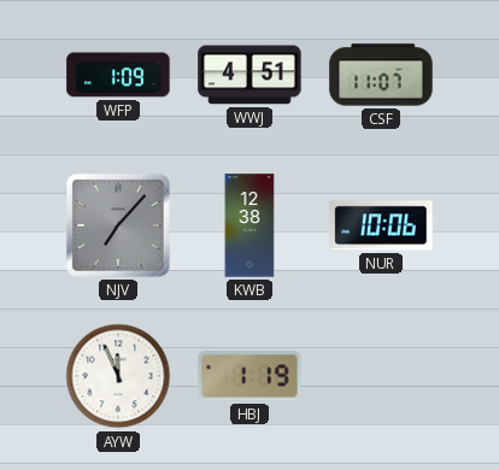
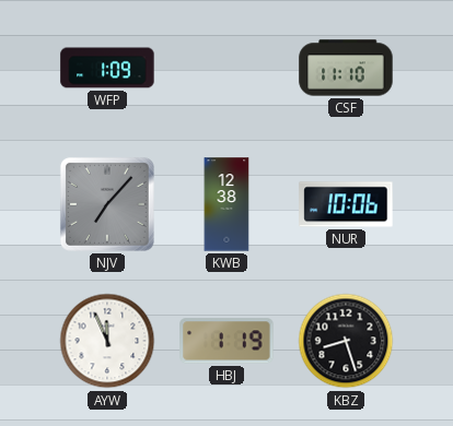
WWJ: 4:51 -> none
CSF: 11:07 -> 11:10
KBZ: none -> 8:27
